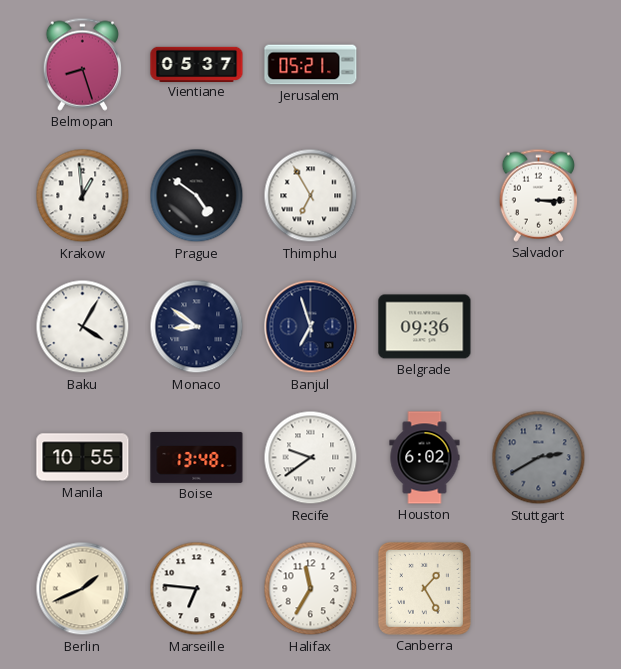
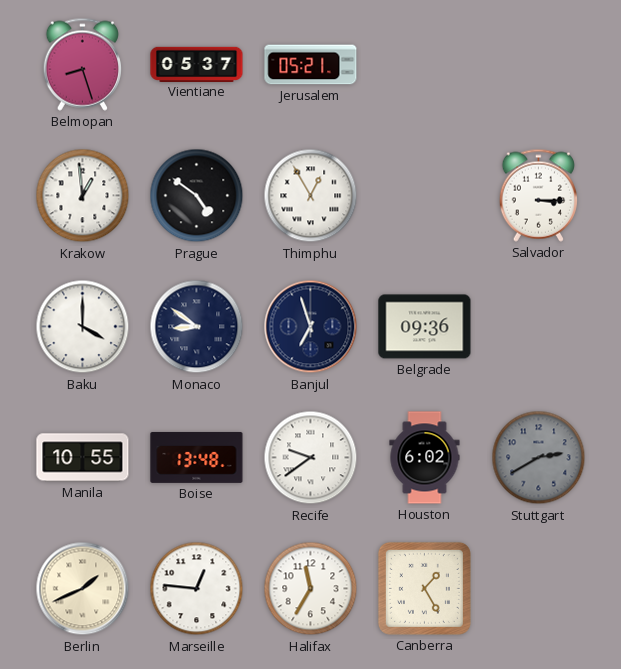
Thimphu: 6:55 -> 12:55
Baku: 4:05 -> 4:00
Marseille: 6:46 -> 12:46
